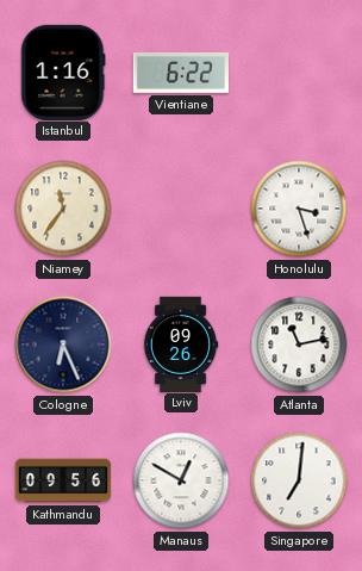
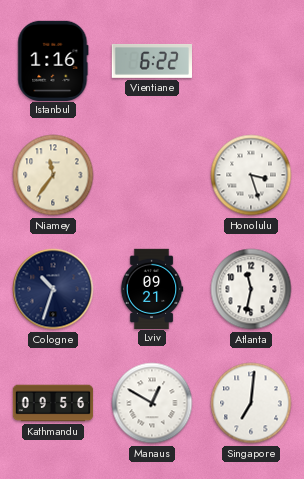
Cologne: 6:26 -> 10:33
Lviv: 09:26 -> 09:21
Atlanta: 11:13 -> 11:32
